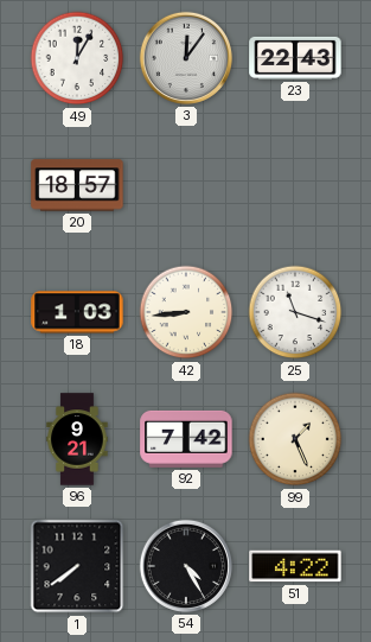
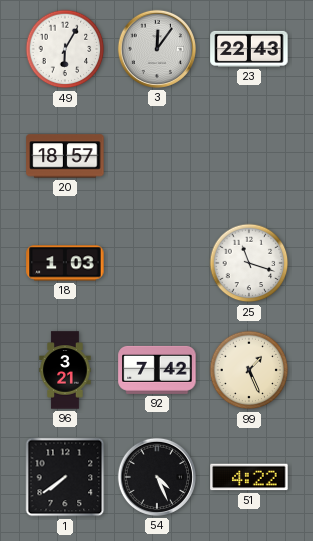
49: 12:05 -> 6:05
42: 8:44 -> none
96: 9:21 -> 3:21
54: 4:25 -> 4:26
